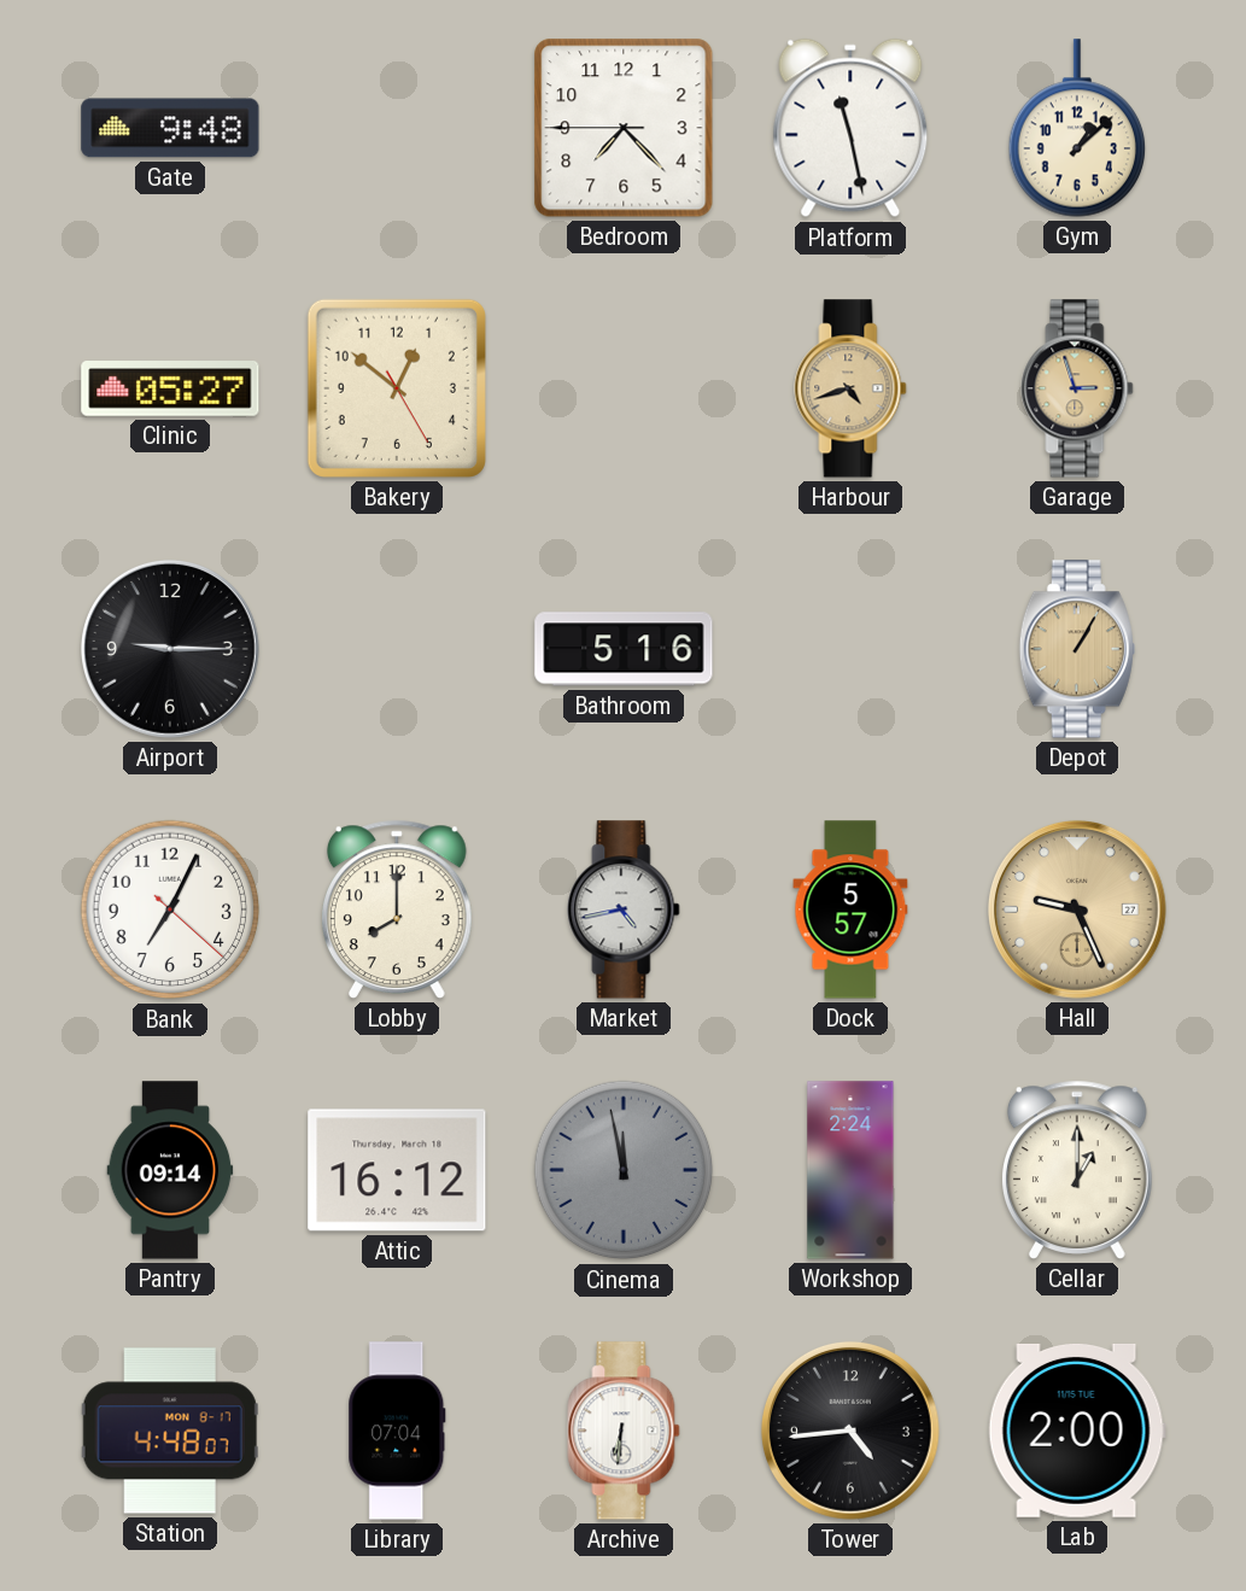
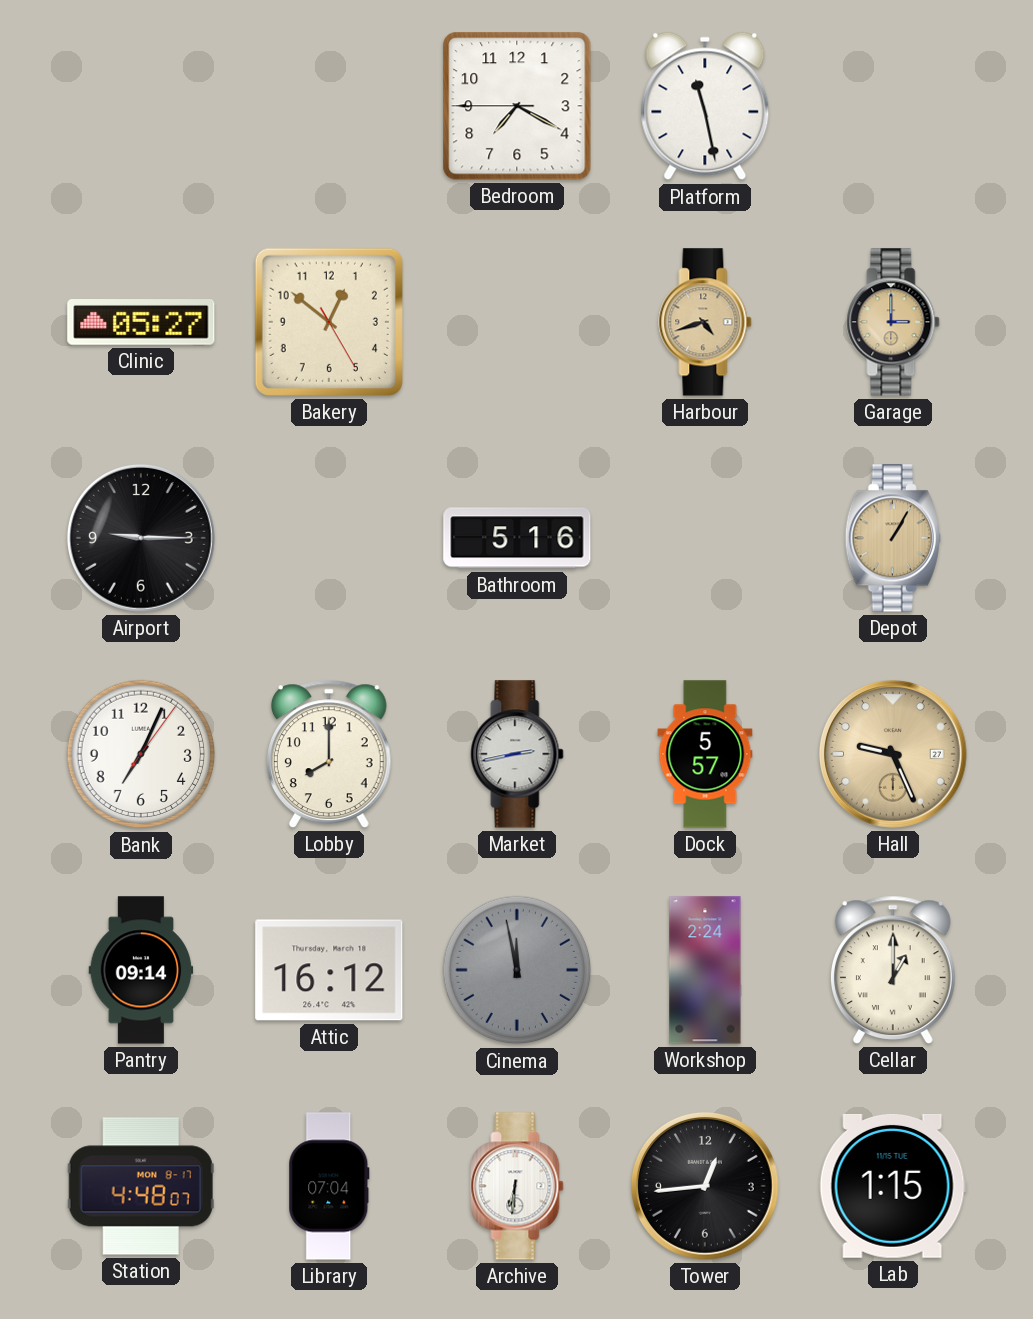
Gate: 9:48 -> none
Bedroom: 7:22 -> 7:19
Gym: 1:08 -> none
Garage: 2:57 -> 3:00
Bank: 7:04:22 -> 7:04:06
Market: 4:43 -> 2:43
Tower: 4:44 -> 12:44
Lab: 2:00 -> 1:15
